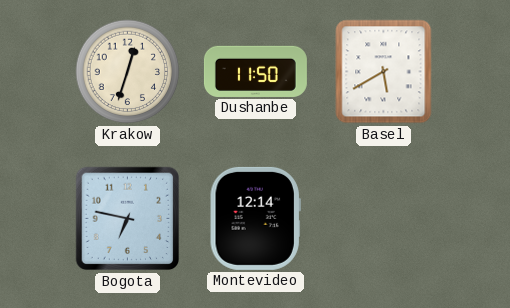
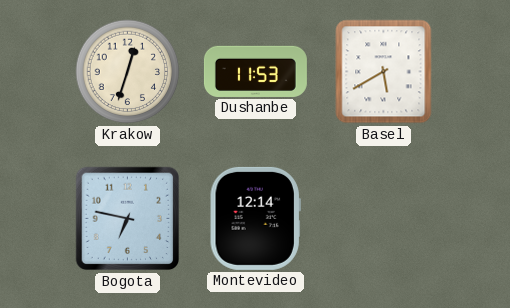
Dushanbe: 11:50 -> 11:53
